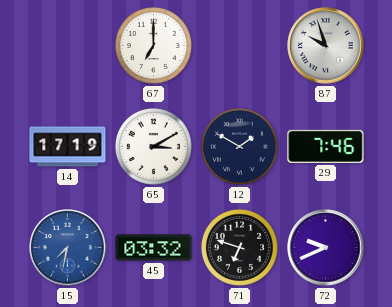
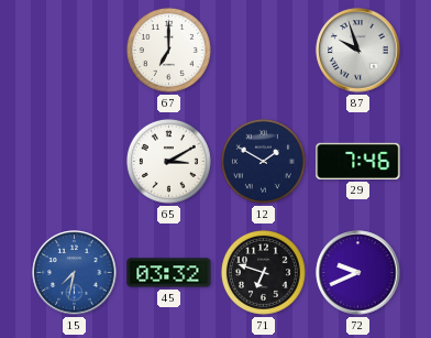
14: 17:19 -> none
